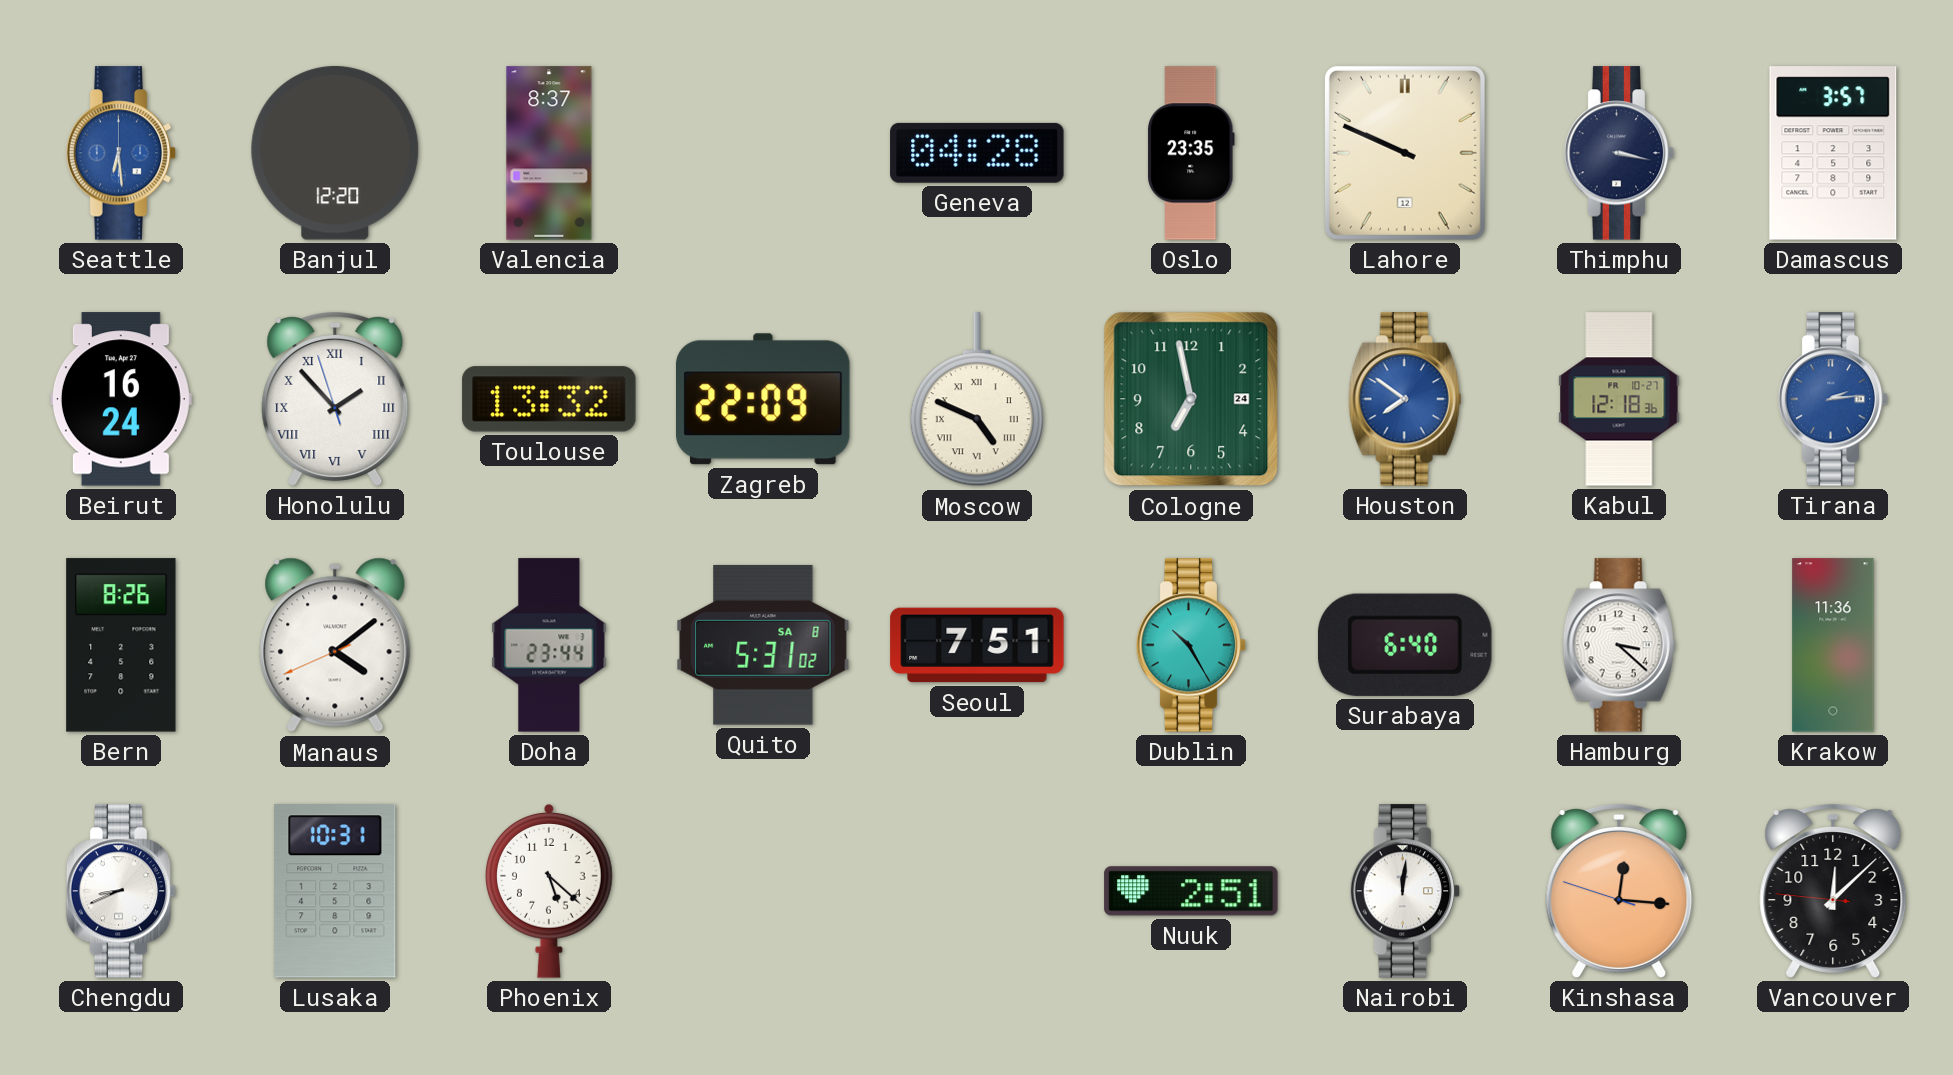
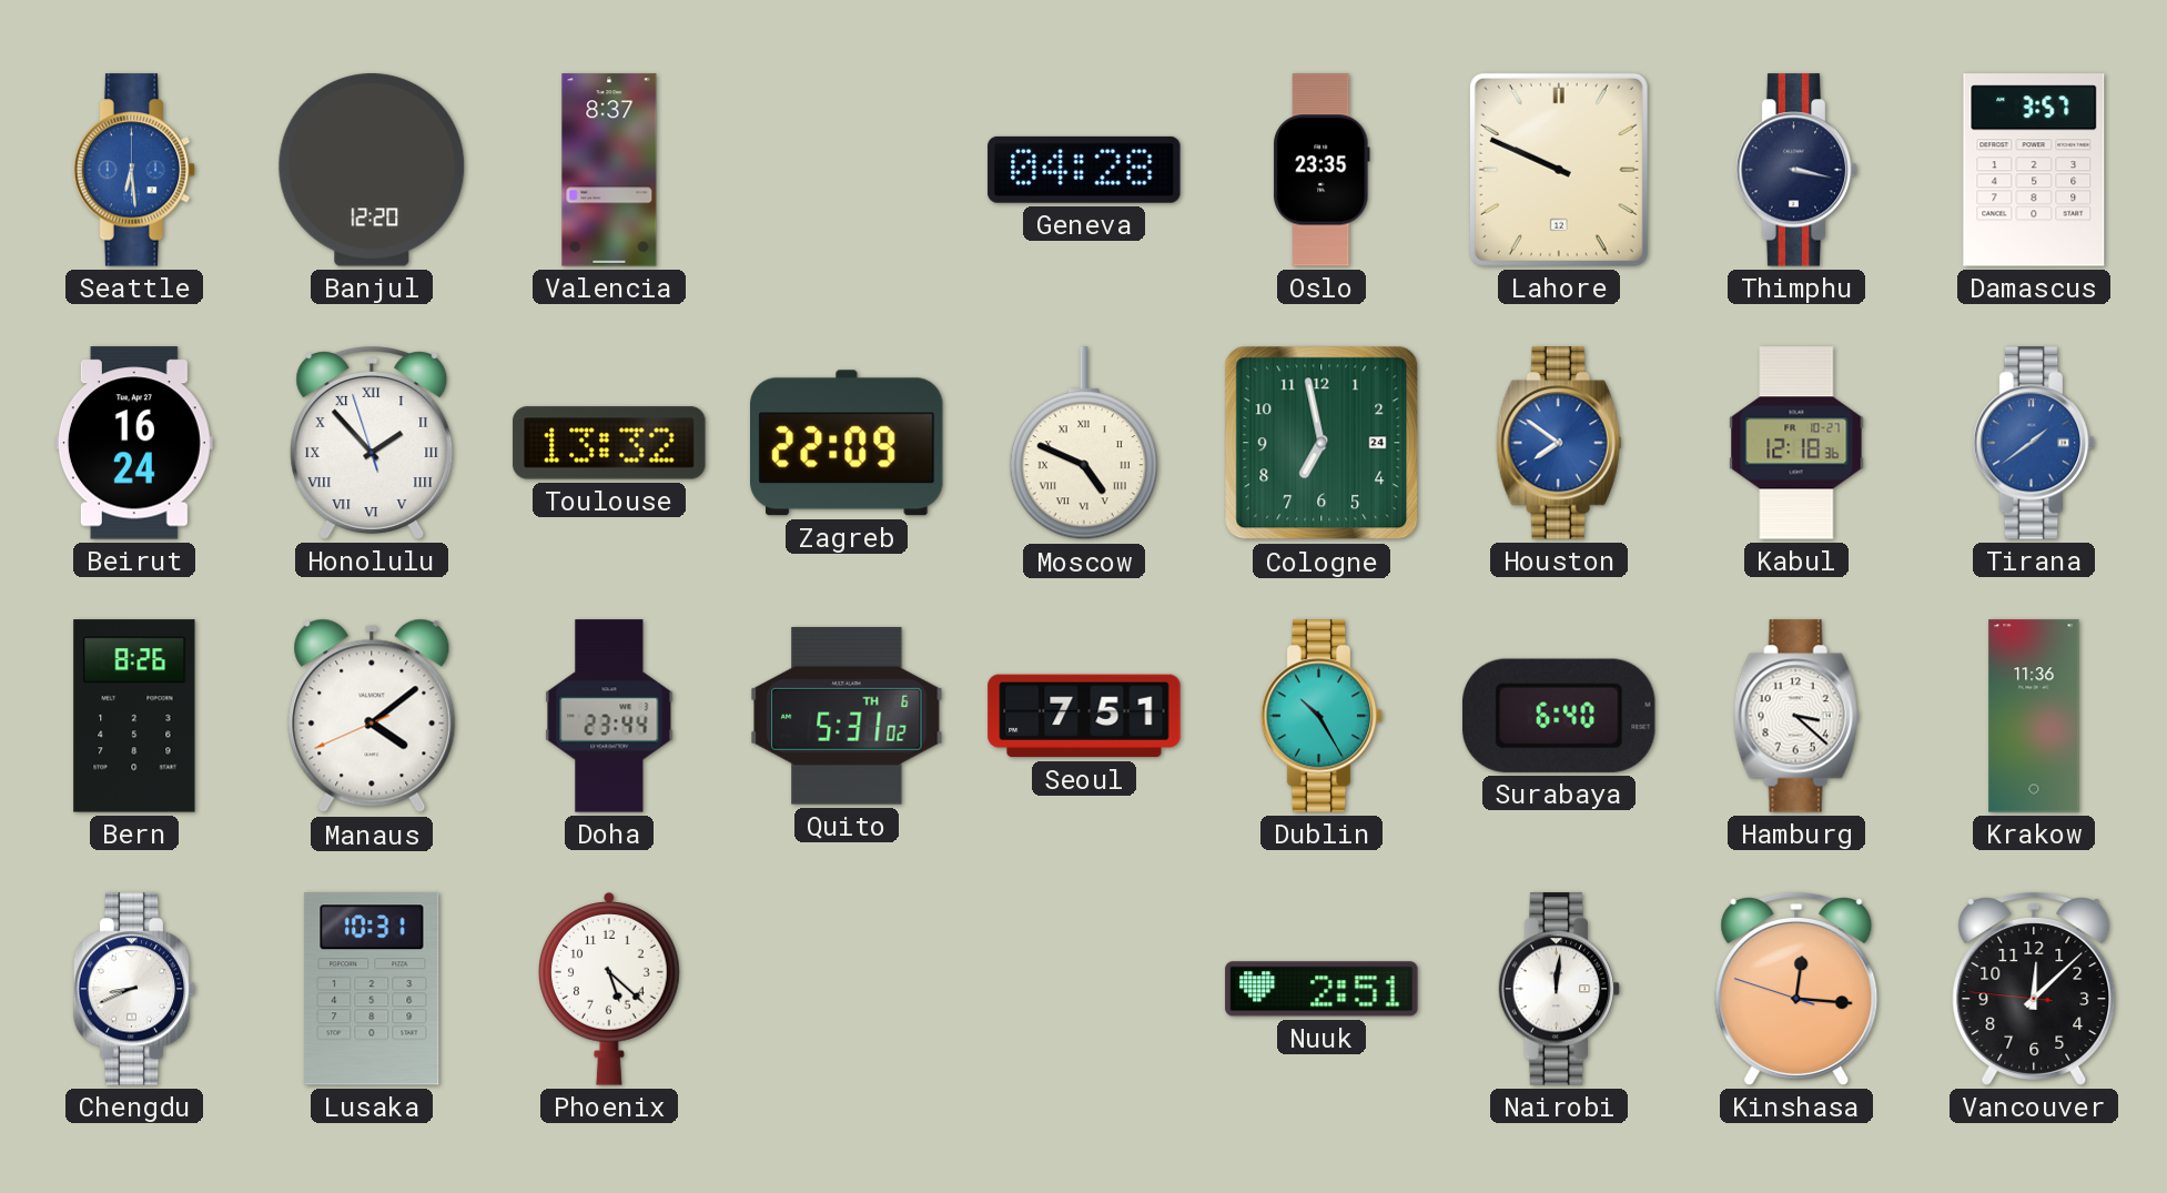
Tirana: 2:14 -> 1:39
Quito date: SA 8 -> TH 6
